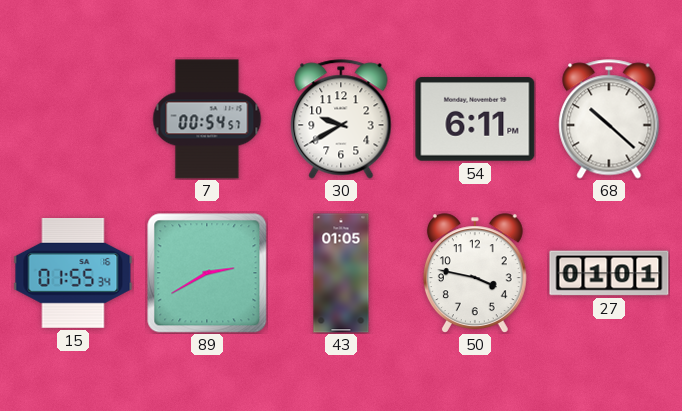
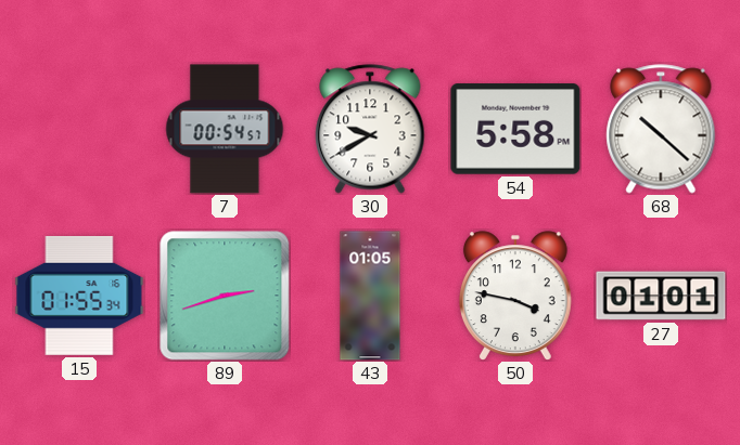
54: 6:11 -> 5:58
89: 2:40 -> 2:42
